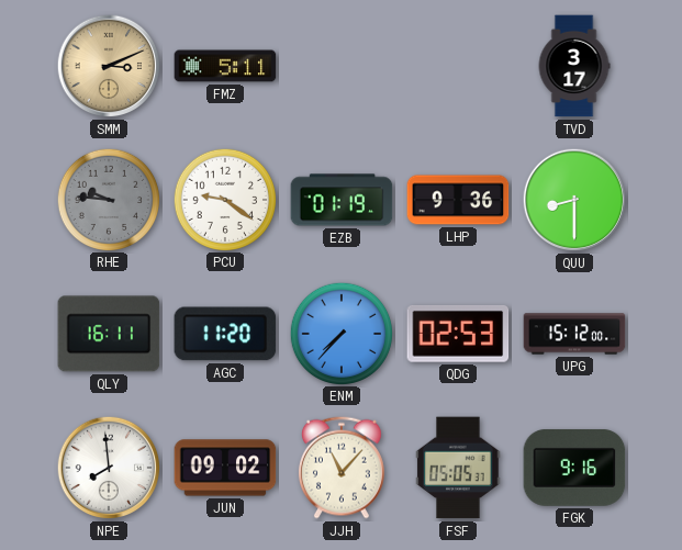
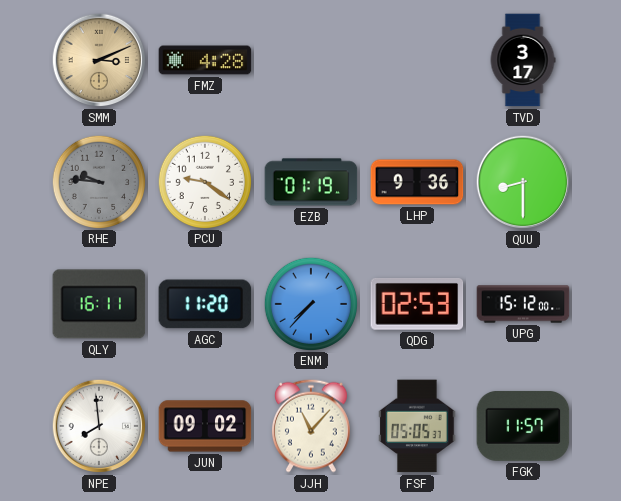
FMZ: 5:11 -> 4:28
FGK: 9:16 -> 11:57
